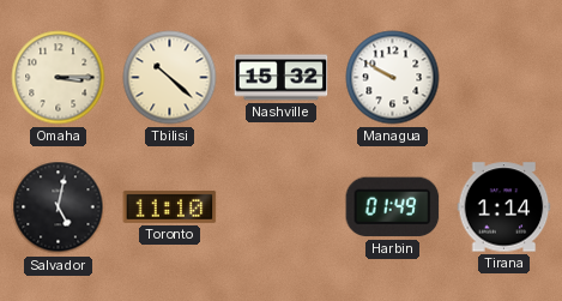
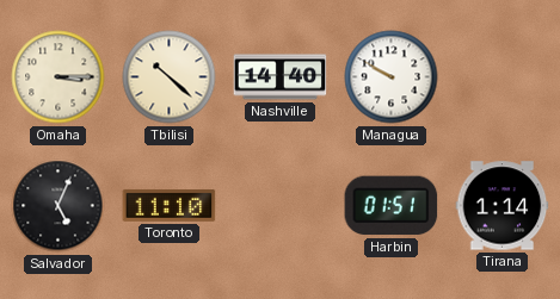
Nashville: 15:32 -> 14:40
Salvador: 5:02 -> 5:04
Harbin: 01:49 -> 01:51
